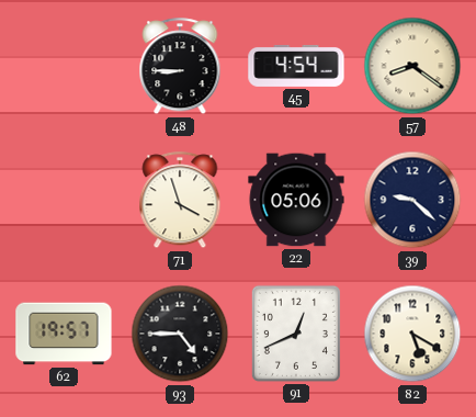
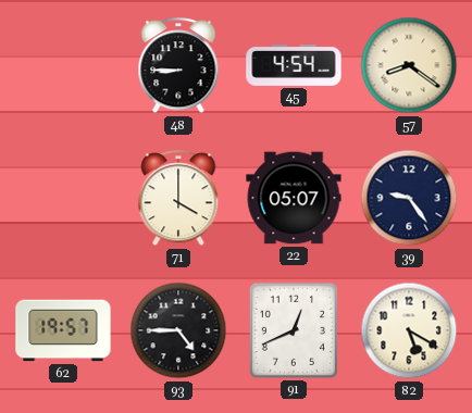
71: 3:57 -> 4:00
22: 05:06 -> 05:07
39: 9:22 -> 9:24
